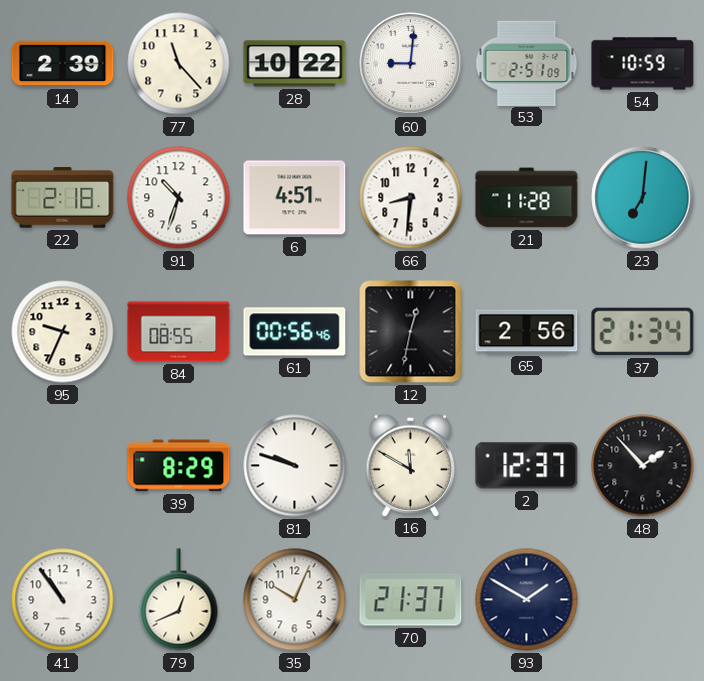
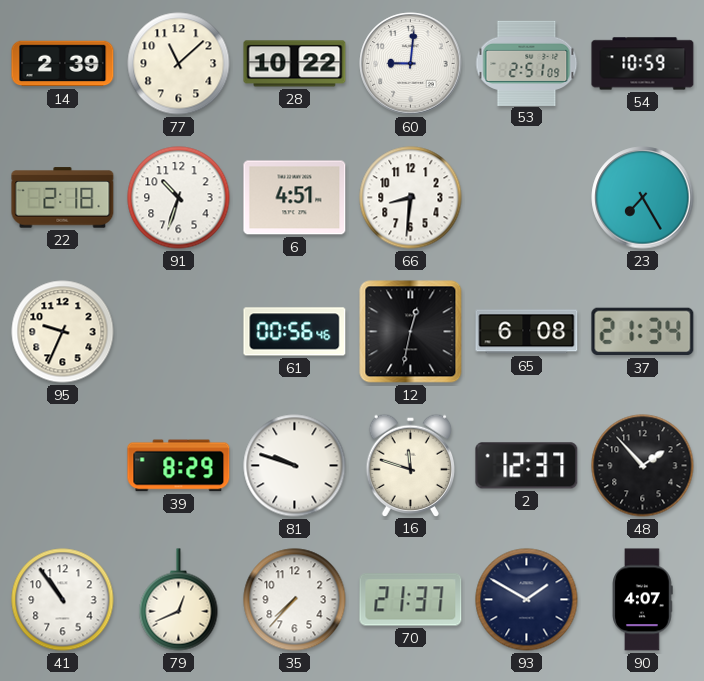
77: 11:23 -> 11:08
21: 11:28 -> none
23: 7:01 -> 7:25
84: 08:55 -> none
65: 2:56 -> 6:08
16: 11:50 -> 11:48
35: 10:04 -> 7:37
90: none -> 4:07
